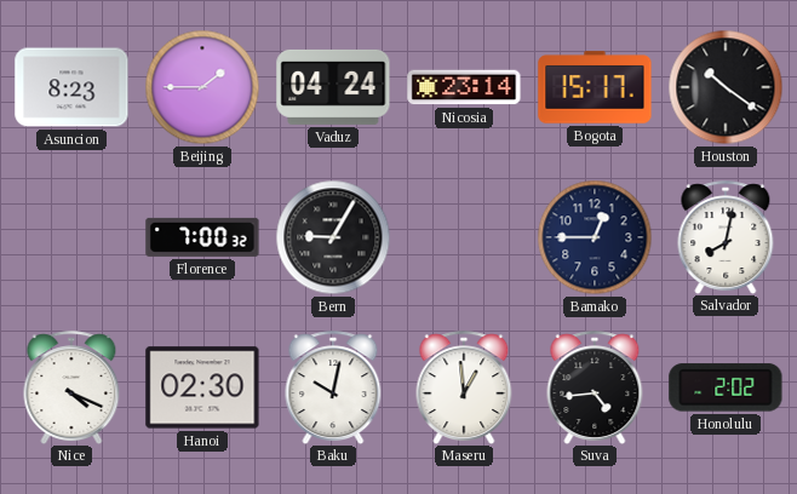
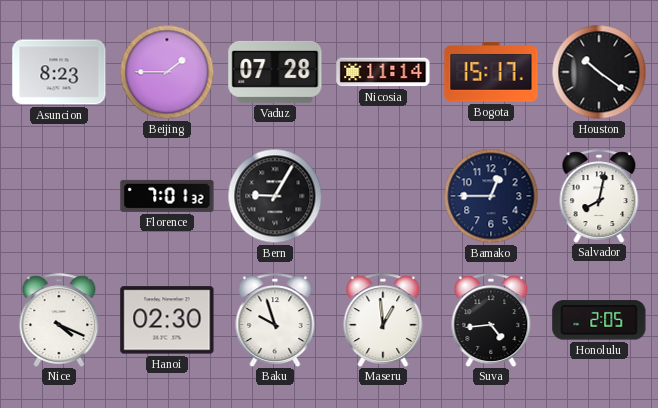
Vaduz: 04:24 -> 07:28
Nicosia: 23:14 -> 11:14
Florence: 7:00 -> 7:01
Baku: 10:02 -> 9:57
Honolulu: 2:02 -> 2:05
